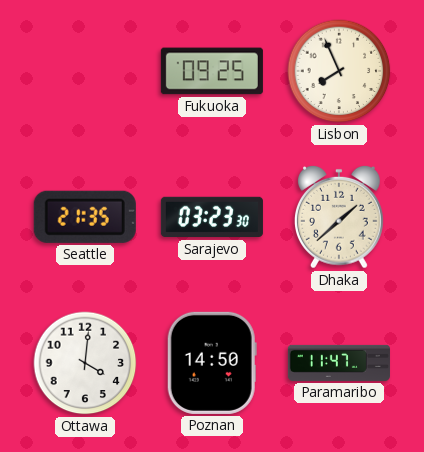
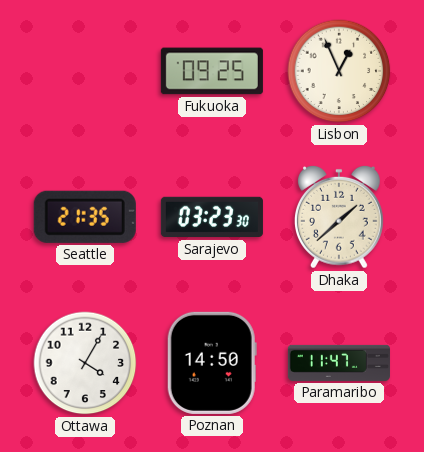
Lisbon: 7:56 -> 12:56
Ottawa: 4:01 -> 4:05
